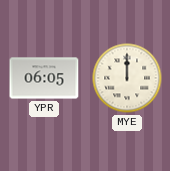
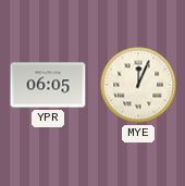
MYE: 12:00 -> 12:04
